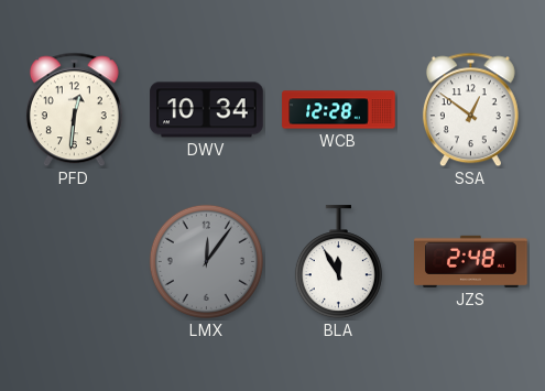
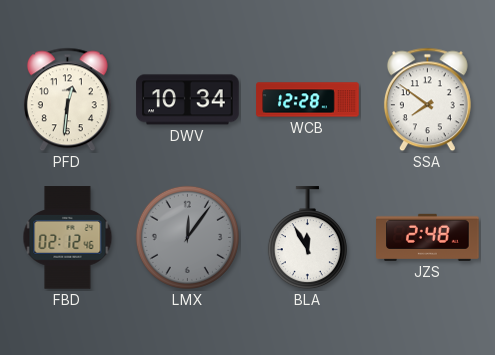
SSA: 12:51 -> 7:51
FBD: none -> 02:12
